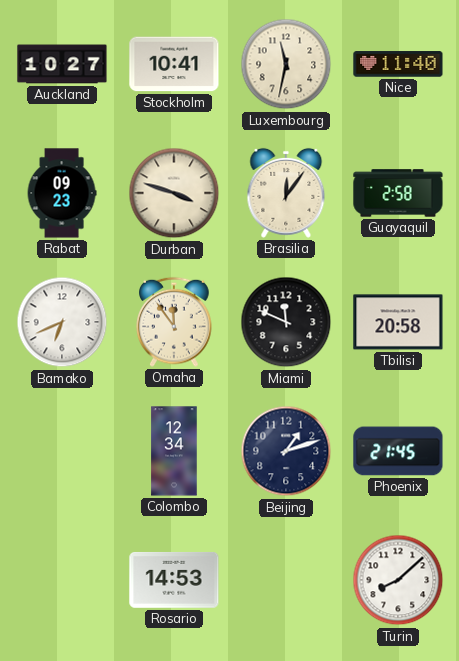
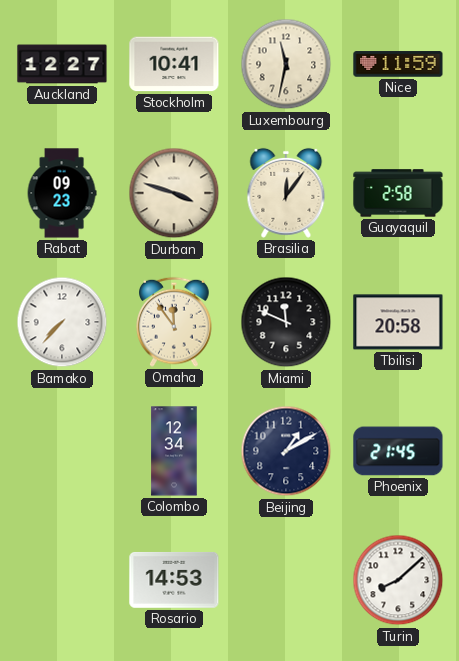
Auckland: 10:27 -> 12:27
Nice: 11:40 -> 11:59
Bamako: 6:41 -> 7:37
Beijing: 1:12 -> 1:10
